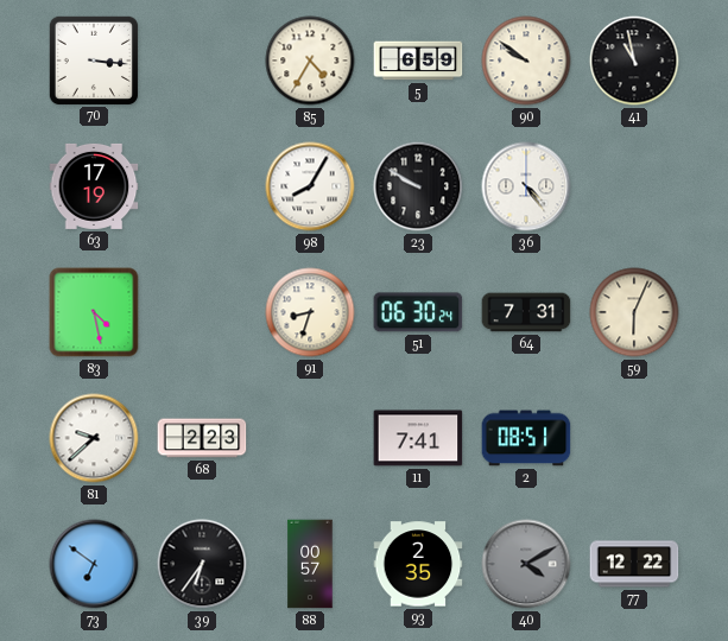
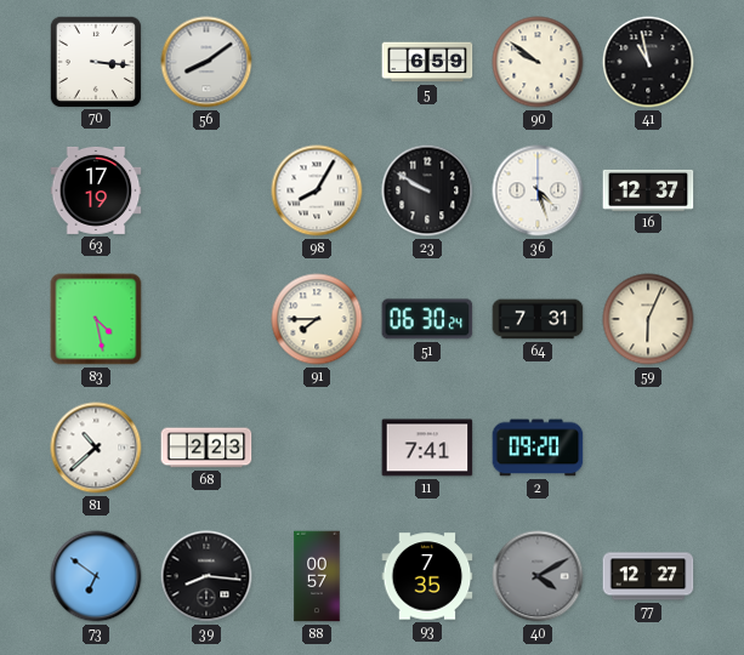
56: none -> 8:09
85: 4:35 -> none
36: 4:24 -> 4:27
16: none -> 12:37
91: 8:33 -> 7:45
81: 9:38 -> 10:38
2: 08:51 -> 09:20
39: 6:36 -> 8:16
93: 2:35 -> 7:35
77: 12:22 -> 12:27
